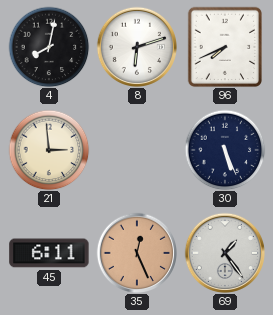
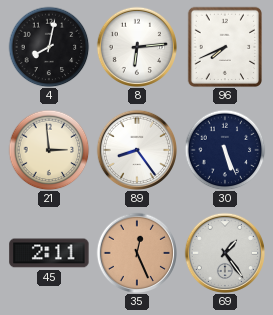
8: 6:12 -> 6:14
89: none -> 8:24
45: 6:11 -> 2:11
